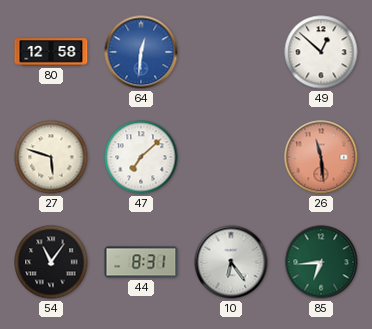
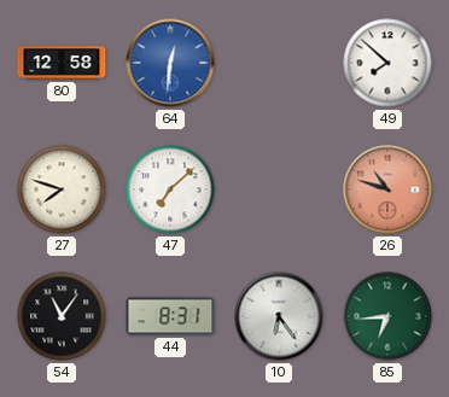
49: 12:52 -> 7:52
27: 5:48 -> 7:48
26: 11:29 -> 10:48
